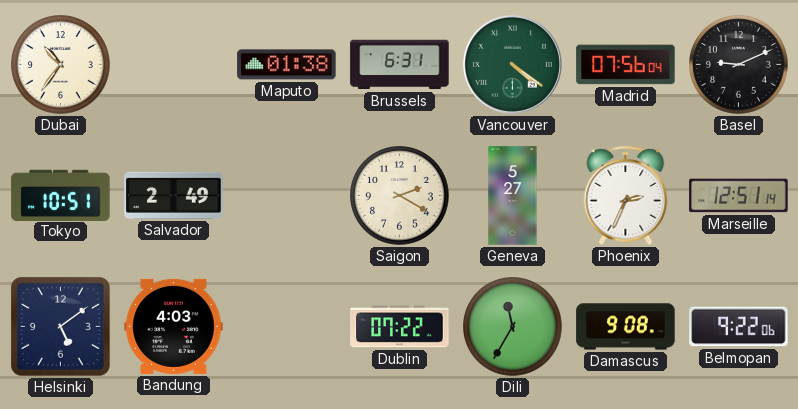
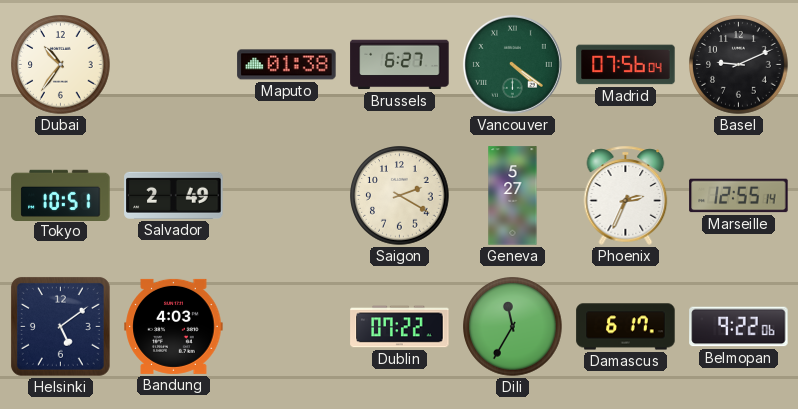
Brussels: 6:31 -> 6:27
Marseille: 12:51 -> 12:55
Damascus: 9:08 -> 6:17
